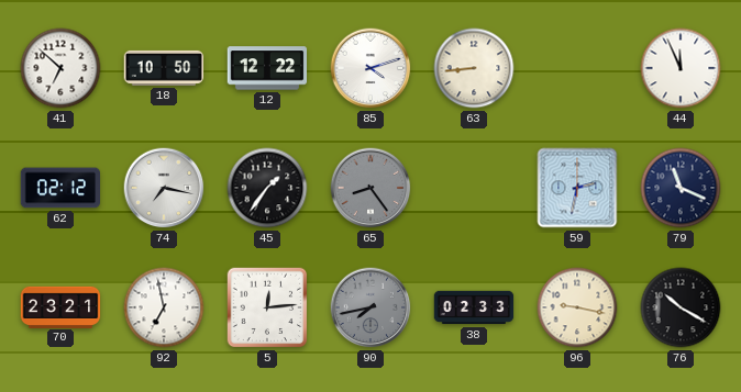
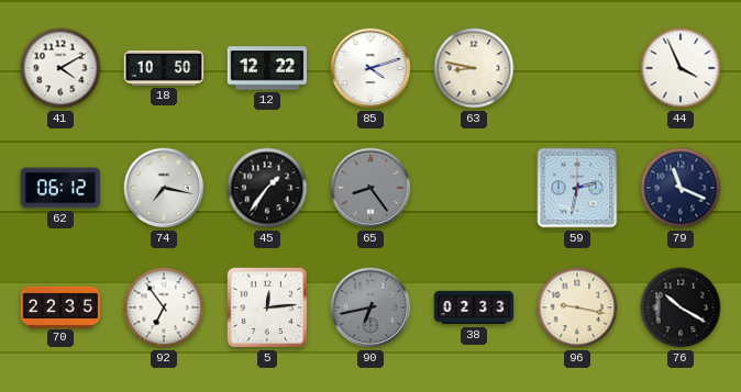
41: 6:52 -> 4:10
63: 8:44 -> 8:47
44: 11:56 -> 3:56
62: 02:12 -> 06:12
70: 23:21 -> 22:35
92: 6:58 -> 6:54
90: 7:43 -> 6:43
